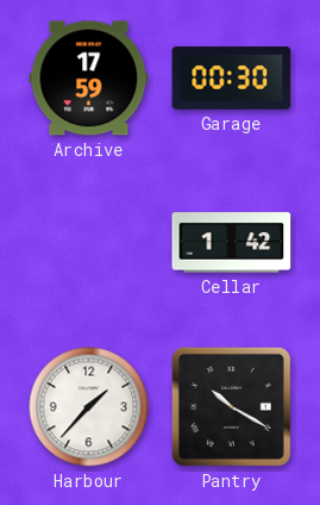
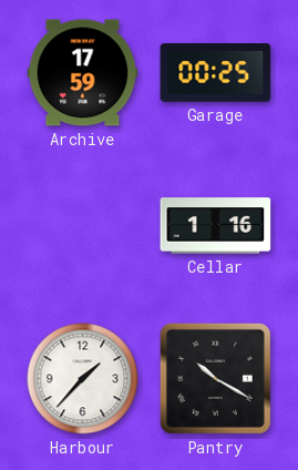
Garage: 00:30 -> 00:25
Cellar: 1:42 -> 1:16
